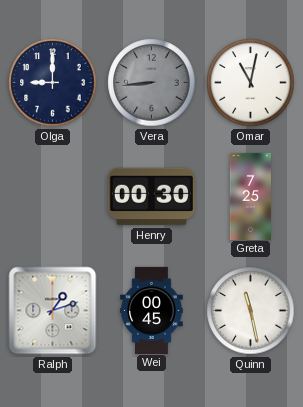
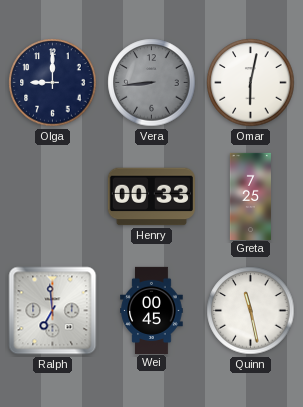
Omar: 11:02 -> 6:02
Henry: 00:30 -> 00:33
Ralph: 1:12 -> 6:59
